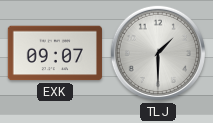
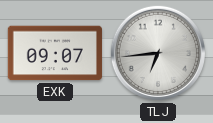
TLJ: 1:30 -> 6:44
